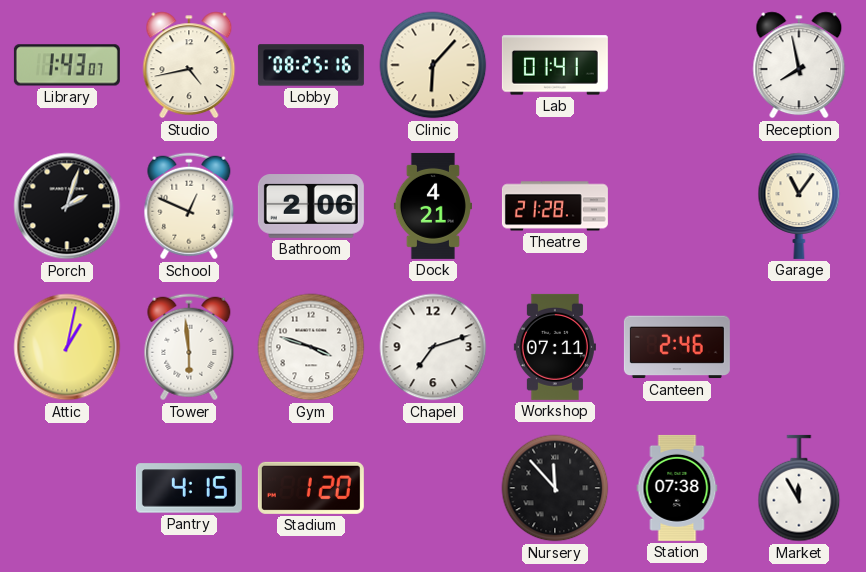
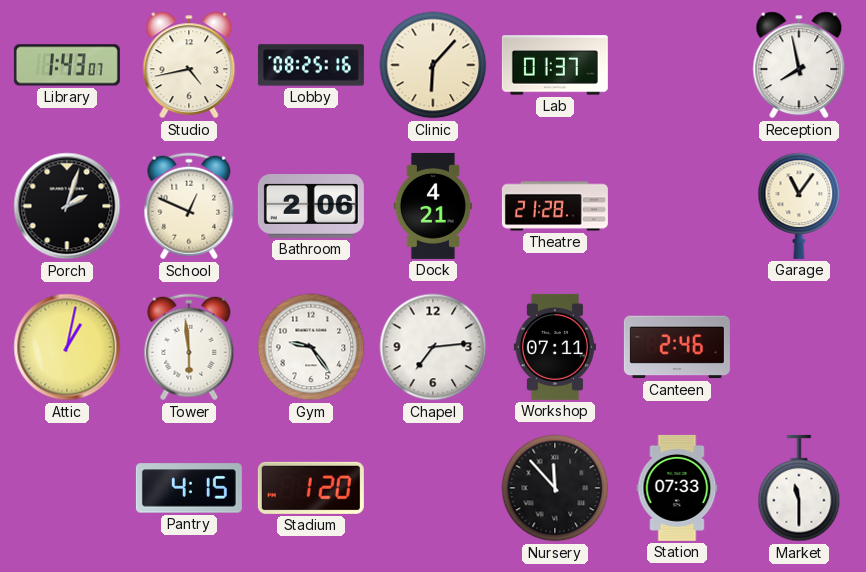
Lab: 01:41 -> 01:37
Gym: 3:48 -> 9:24
Chapel: 7:12 -> 7:14
Station: 07:38 -> 07:33
Market: 11:55 -> 11:30
